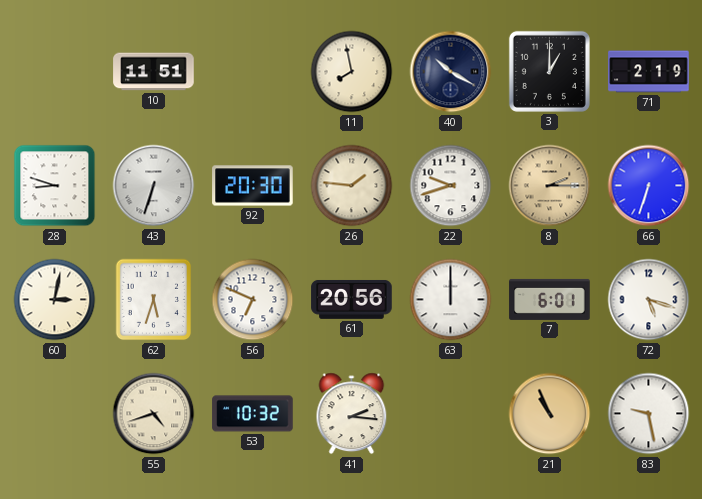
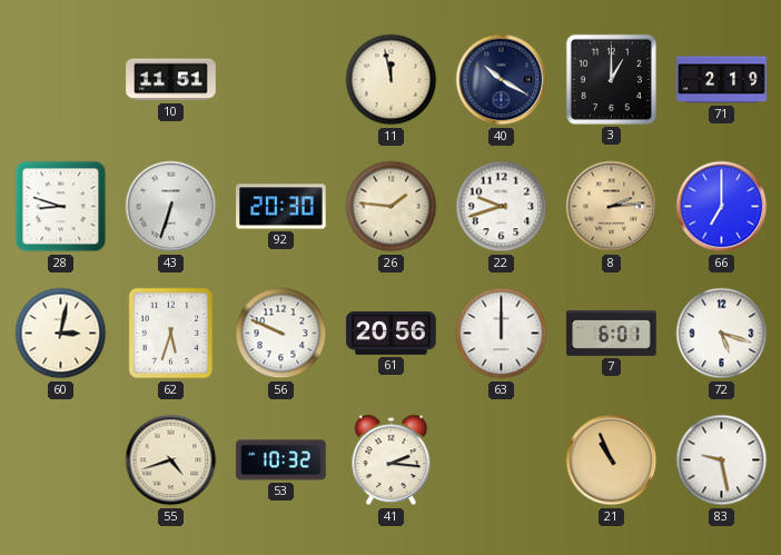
11: 7:58 -> 11:58
8: 2:15 -> 2:14
66: 6:33 -> 7:00
56: 6:49 -> 9:49
